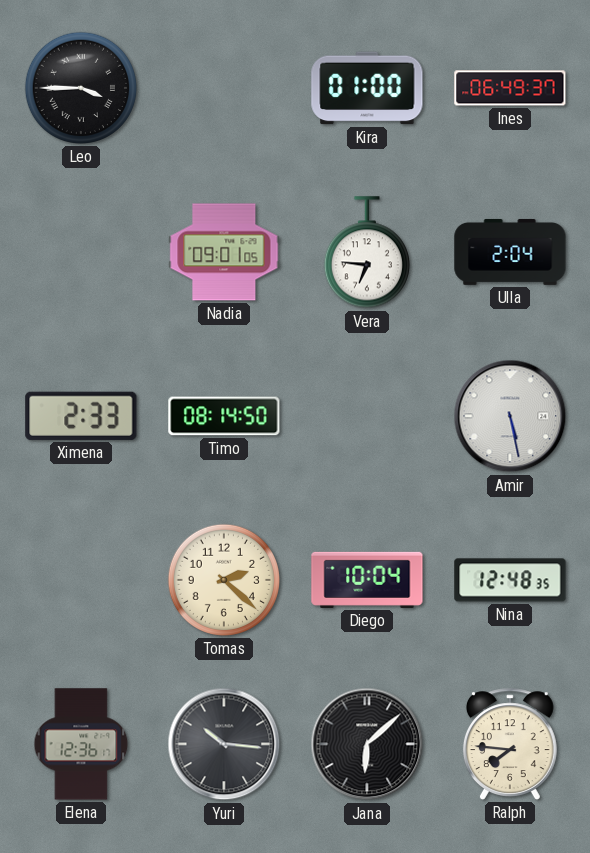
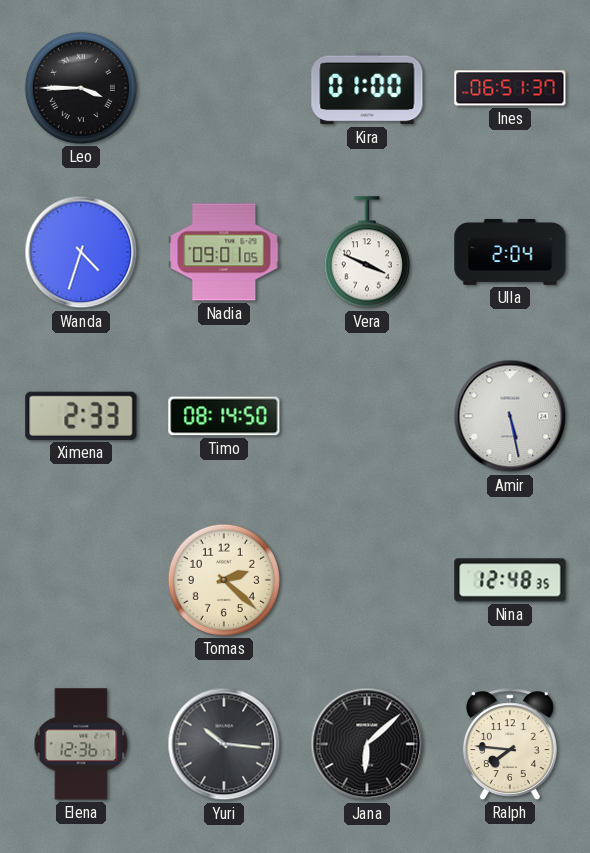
Ines: 06:49 -> 06:51
Wanda: none -> 4:33
Vera: 6:46 -> 3:49
Diego: 10:04 -> none
